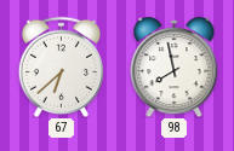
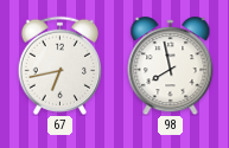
67: 6:38 -> 6:43
